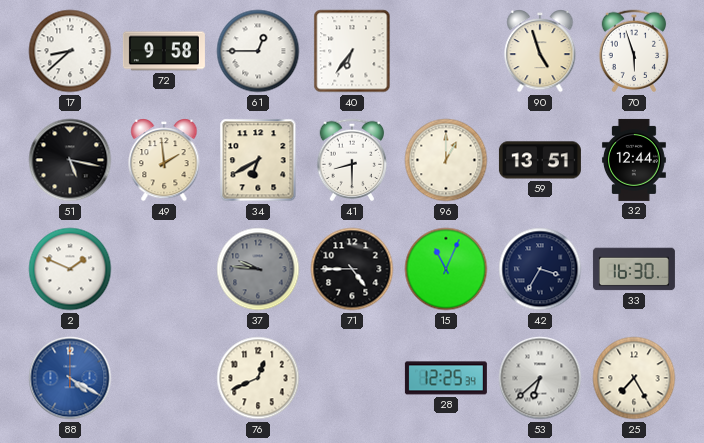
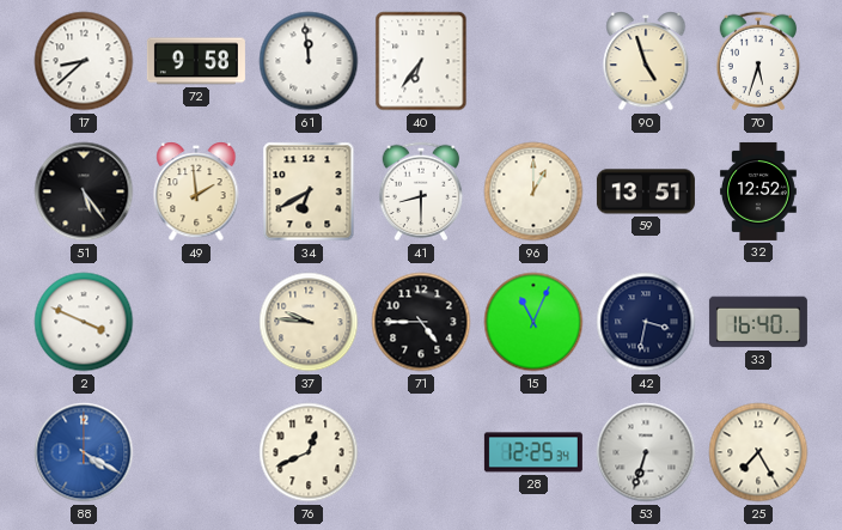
61: 12:45 -> 11:59
70: 5:57 -> 5:33
51: 5:17 -> 5:24
32: 12:44 -> 12:52
2: 1:49 -> 3:49
37 dial: grey -> cream
42: 3:35 -> 3:32
33: 16:30 -> 16:40
53: 6:38 -> 6:33
